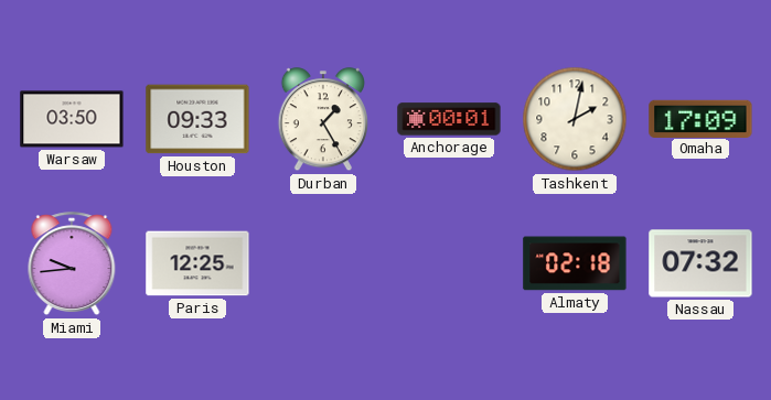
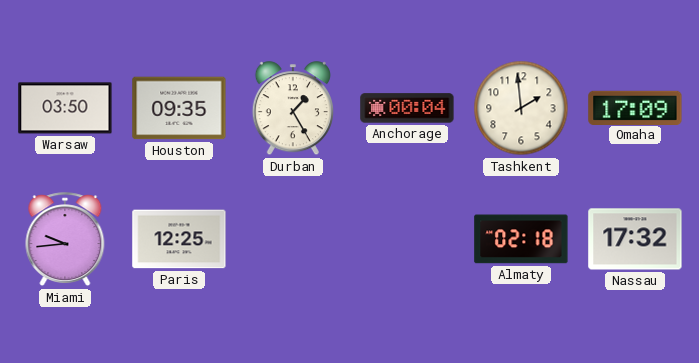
Houston: 09:33 -> 09:35
Anchorage: 00:01 -> 00:04
Tashkent: 2:02 -> 1:59
Nassau: 07:32 -> 17:32
